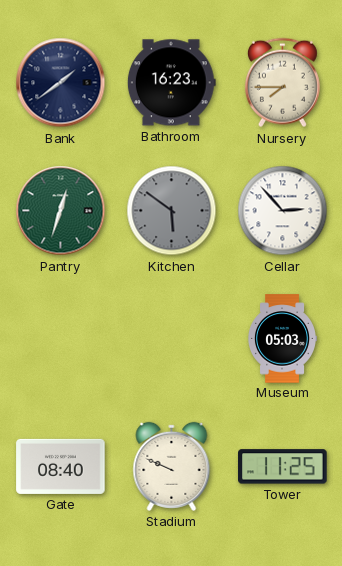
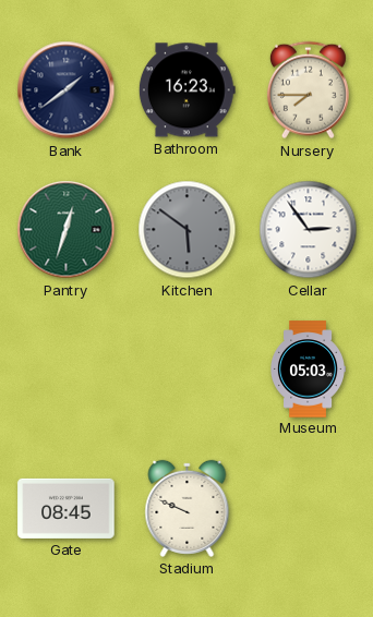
Cellar: 2:53 -> 2:54
Gate: 08:40 -> 08:45
Tower: 11:25 -> none
